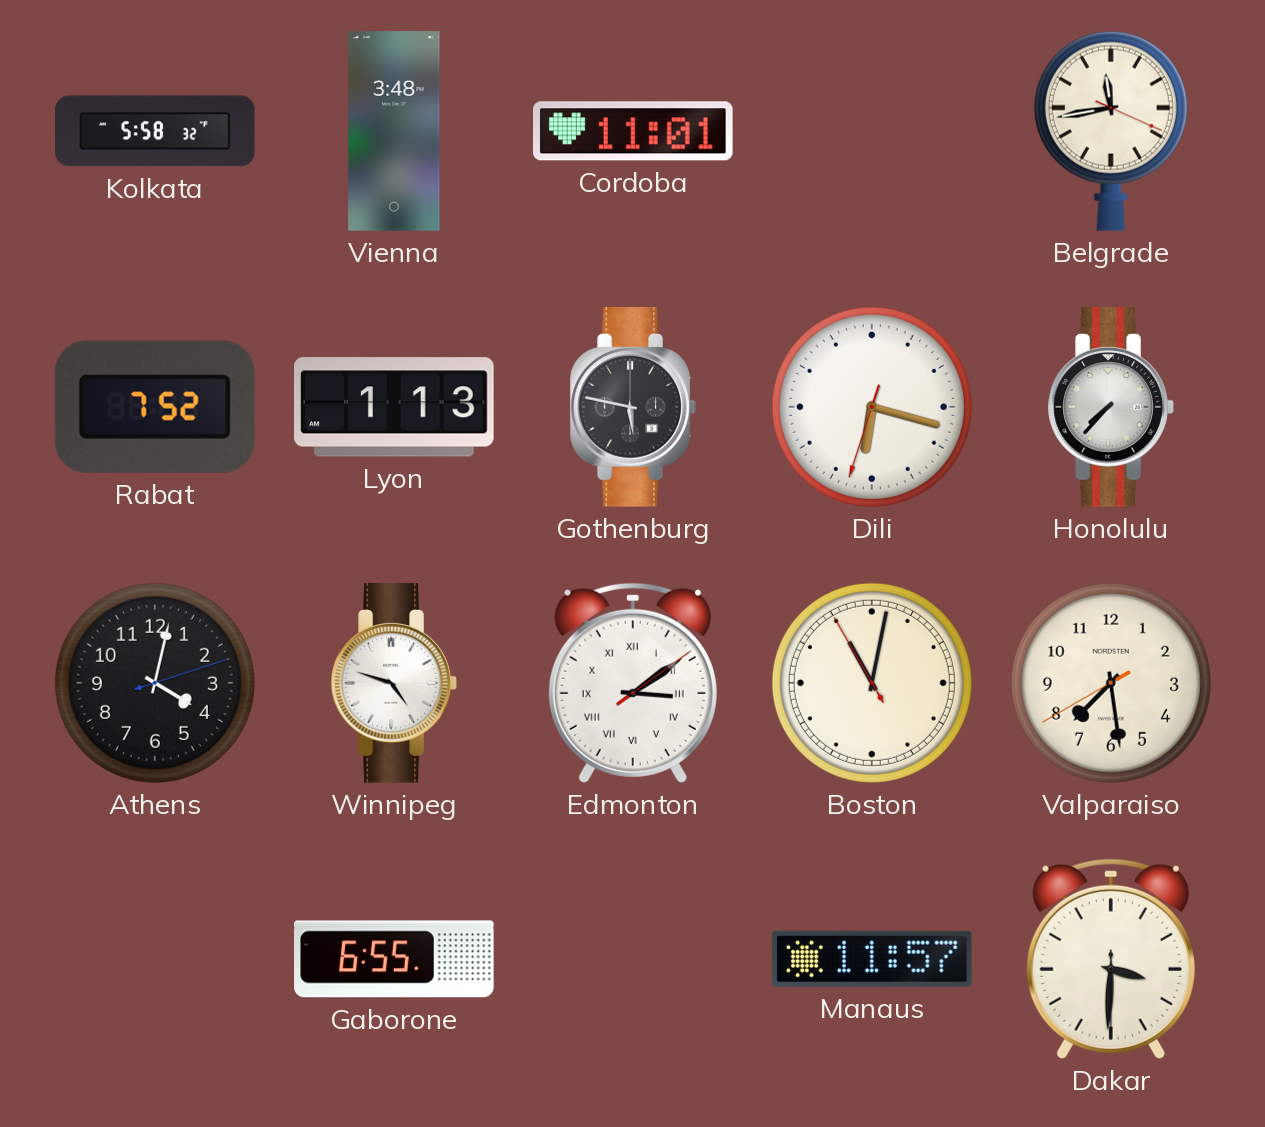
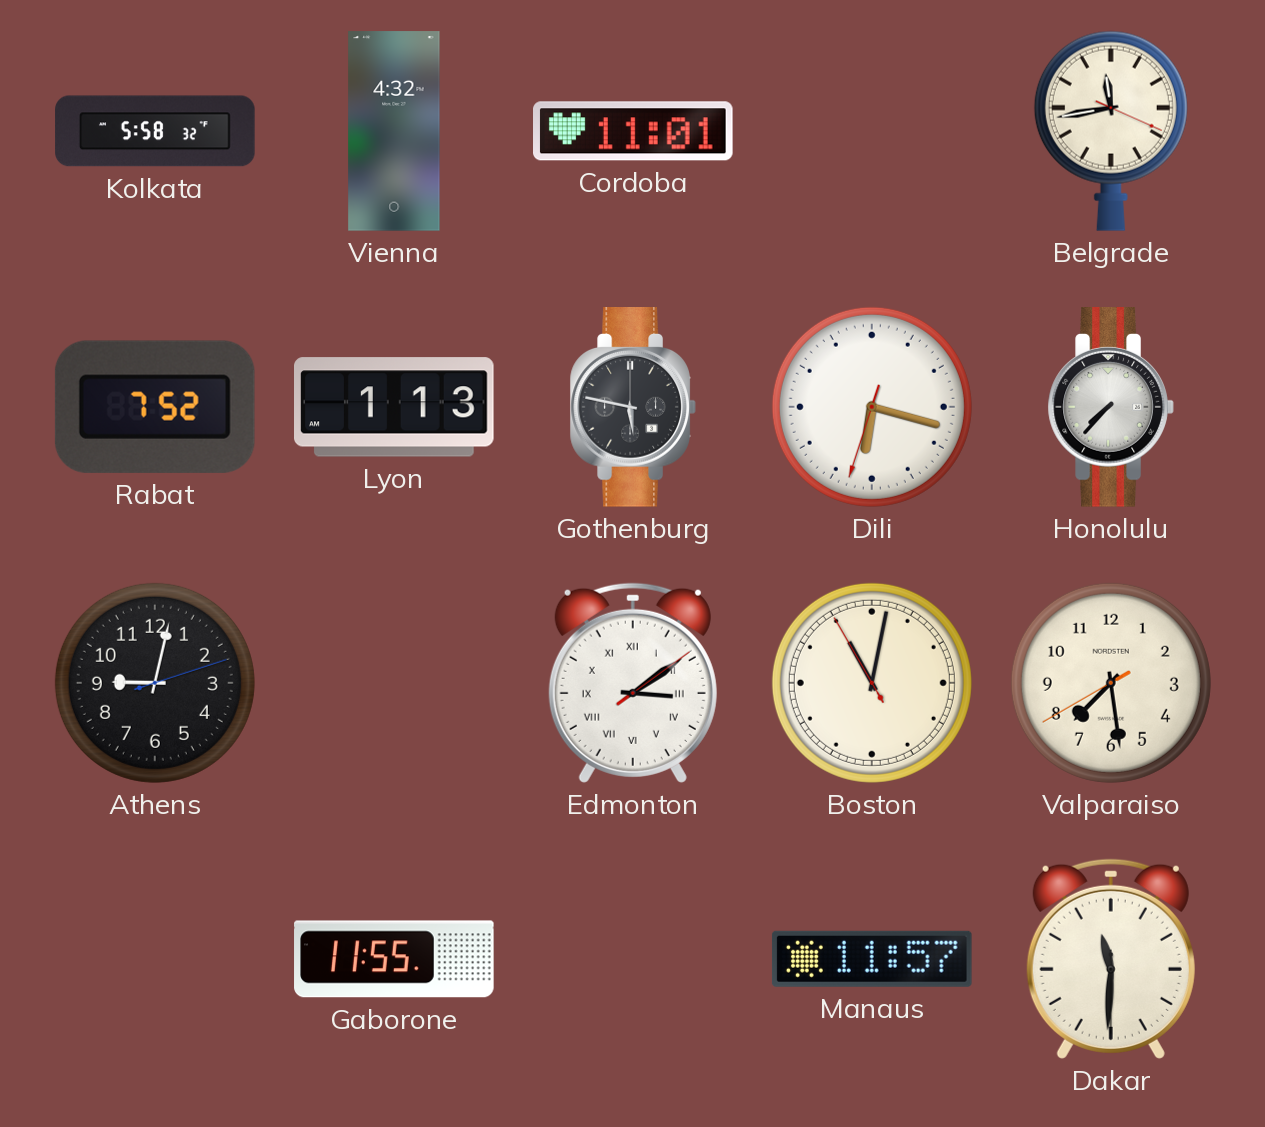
Vienna: 3:48 -> 4:32
Athens: 4:02 -> 9:02
Winnipeg: 4:48 -> none
Gaborone: 6:55 -> 11:55
Dakar: 3:30 -> 11:30
